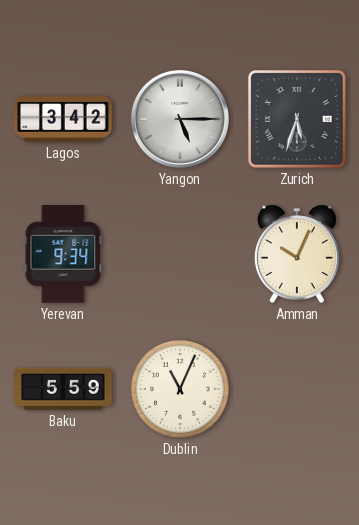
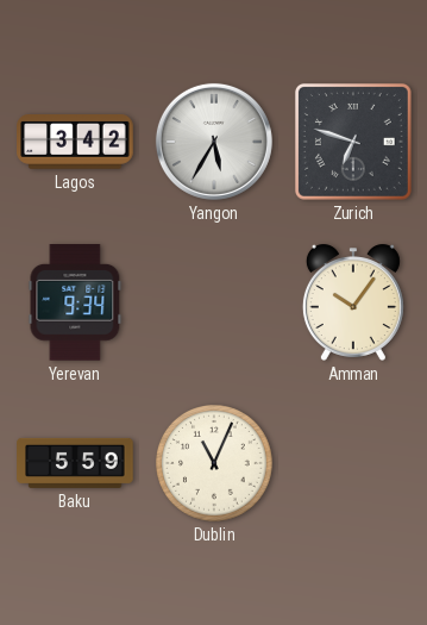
Yangon: 5:15 -> 5:35
Zurich: 5:33 -> 6:48
Amman: 10:04 -> 10:06
